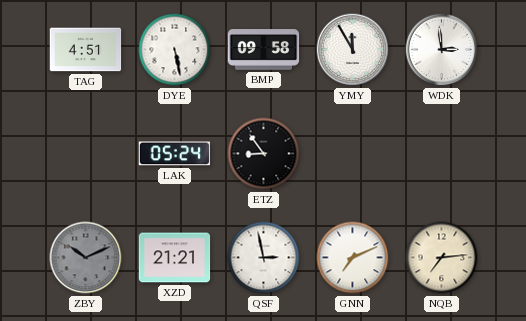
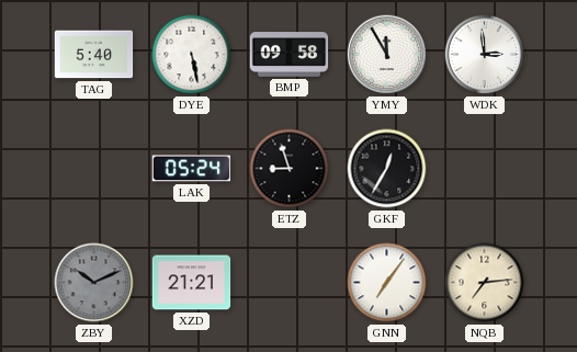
TAG: 4:51 -> 5:40
ETZ: 8:54 -> 8:57
GKF: none -> 12:35
QSF: 2:58 -> none
GNN: 7:11 -> 7:06
